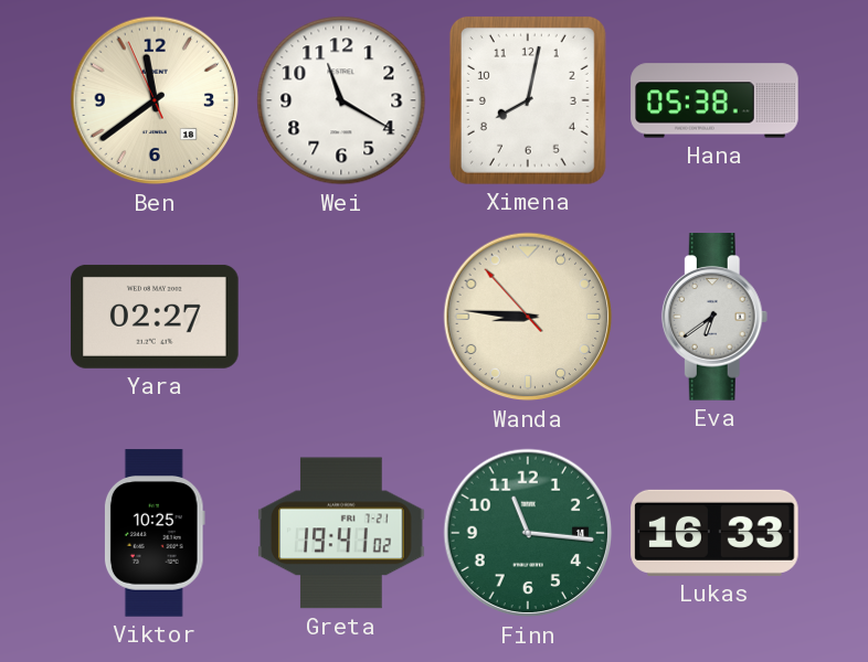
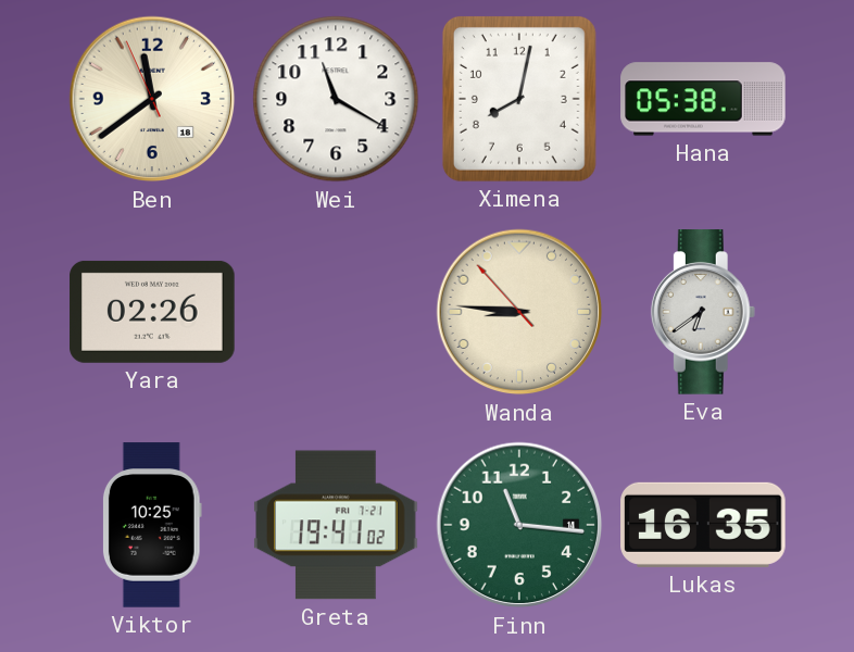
Yara: 02:27 -> 02:26
Lukas: 16:33 -> 16:35
